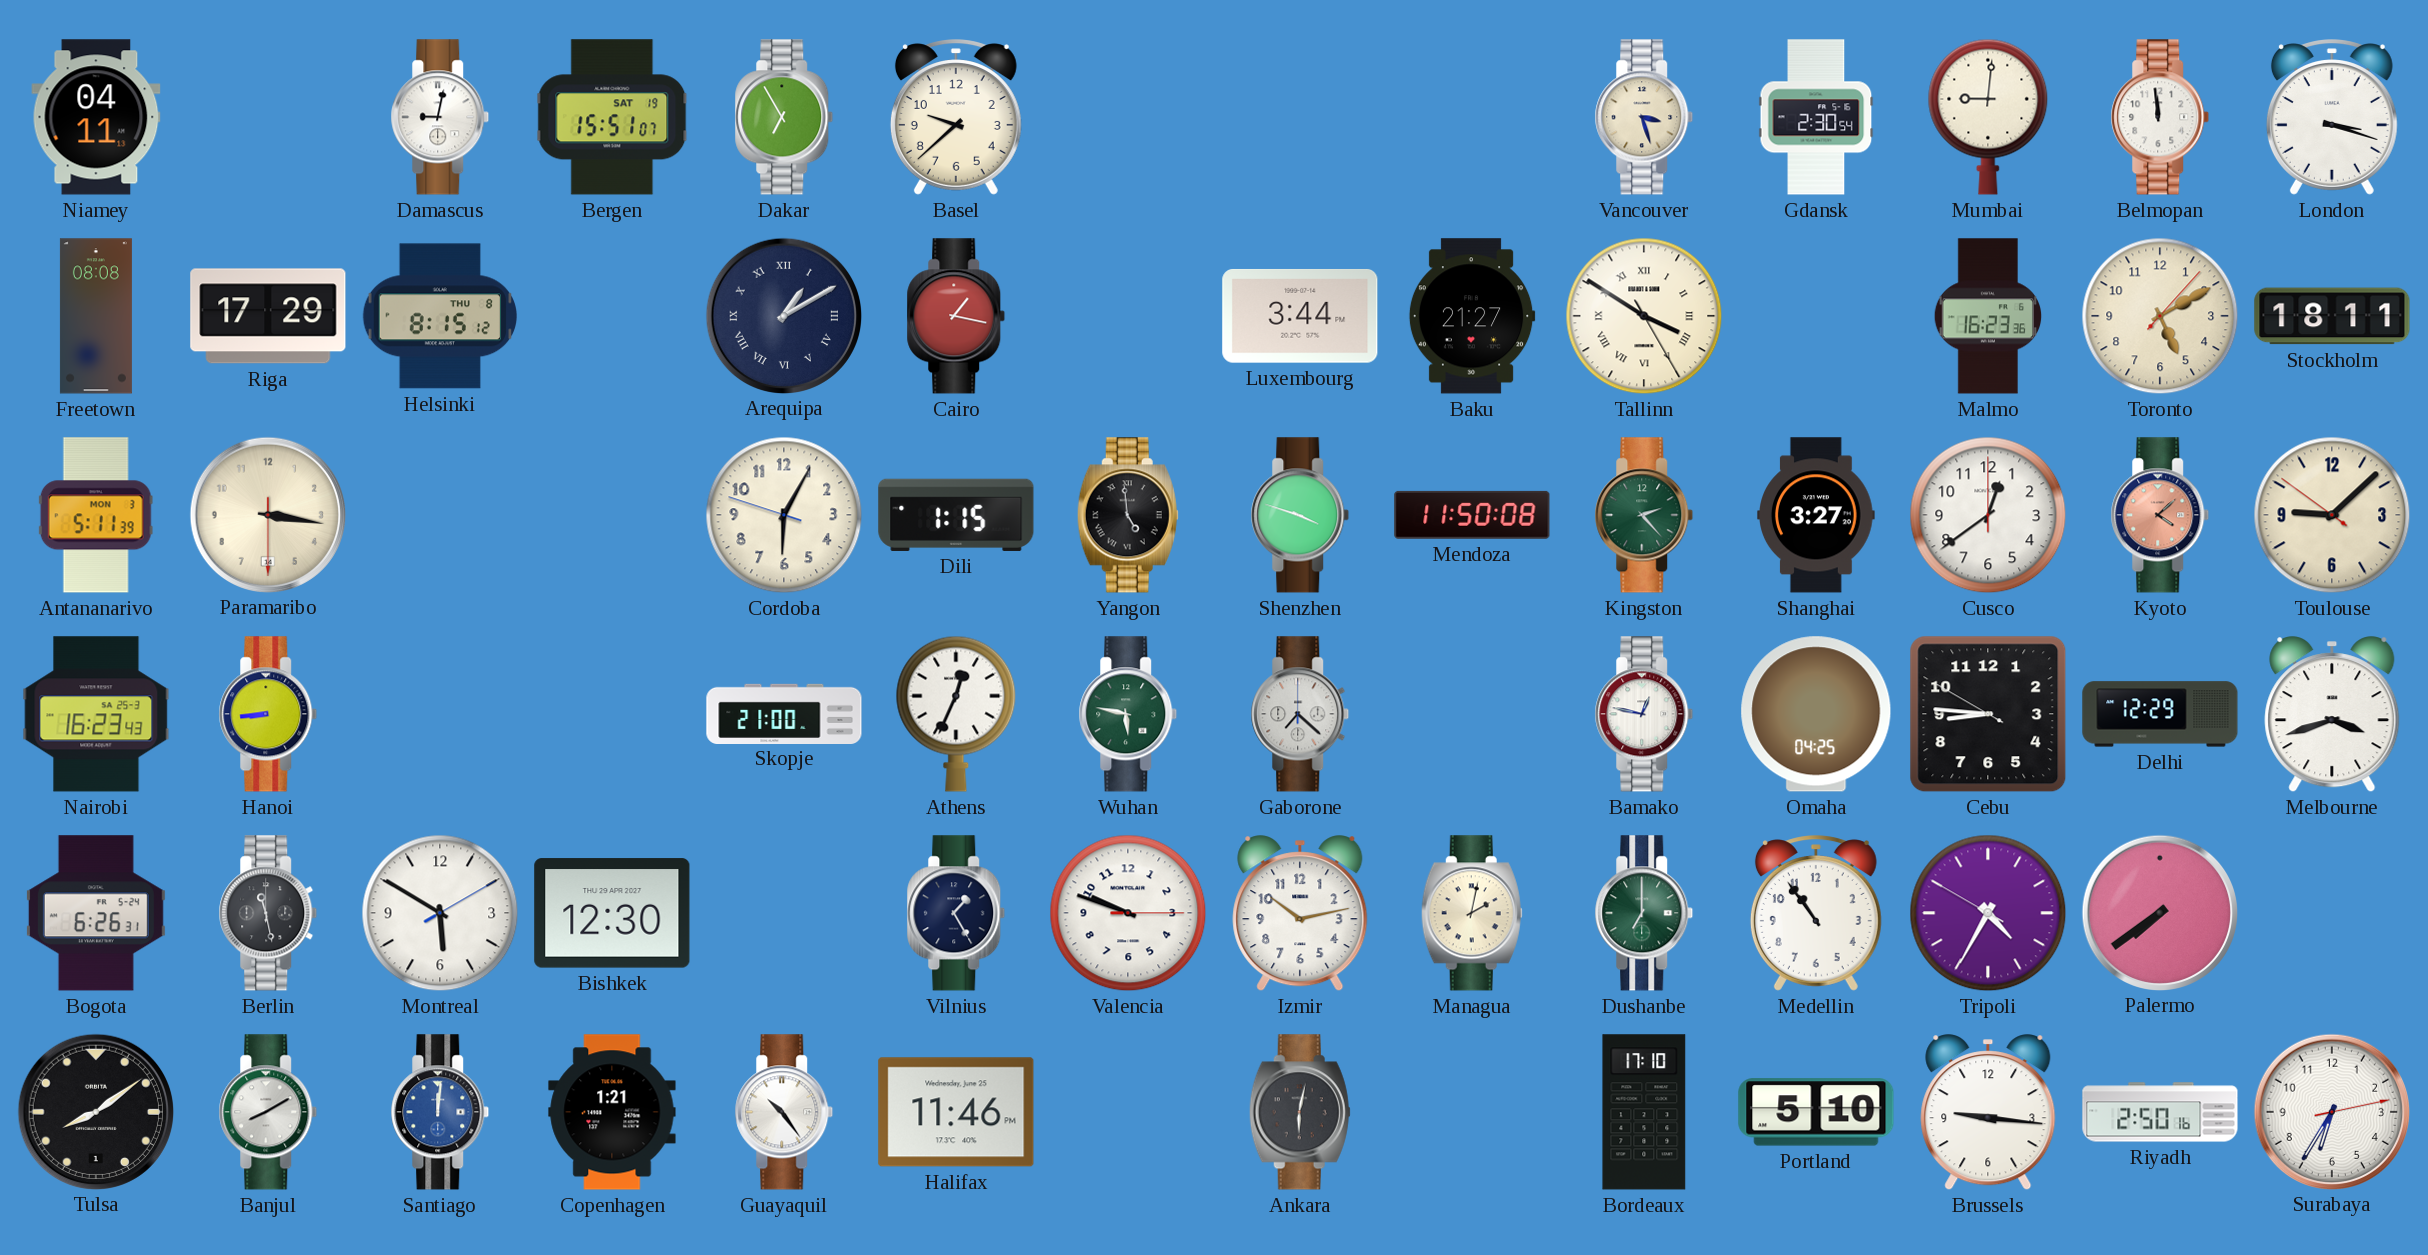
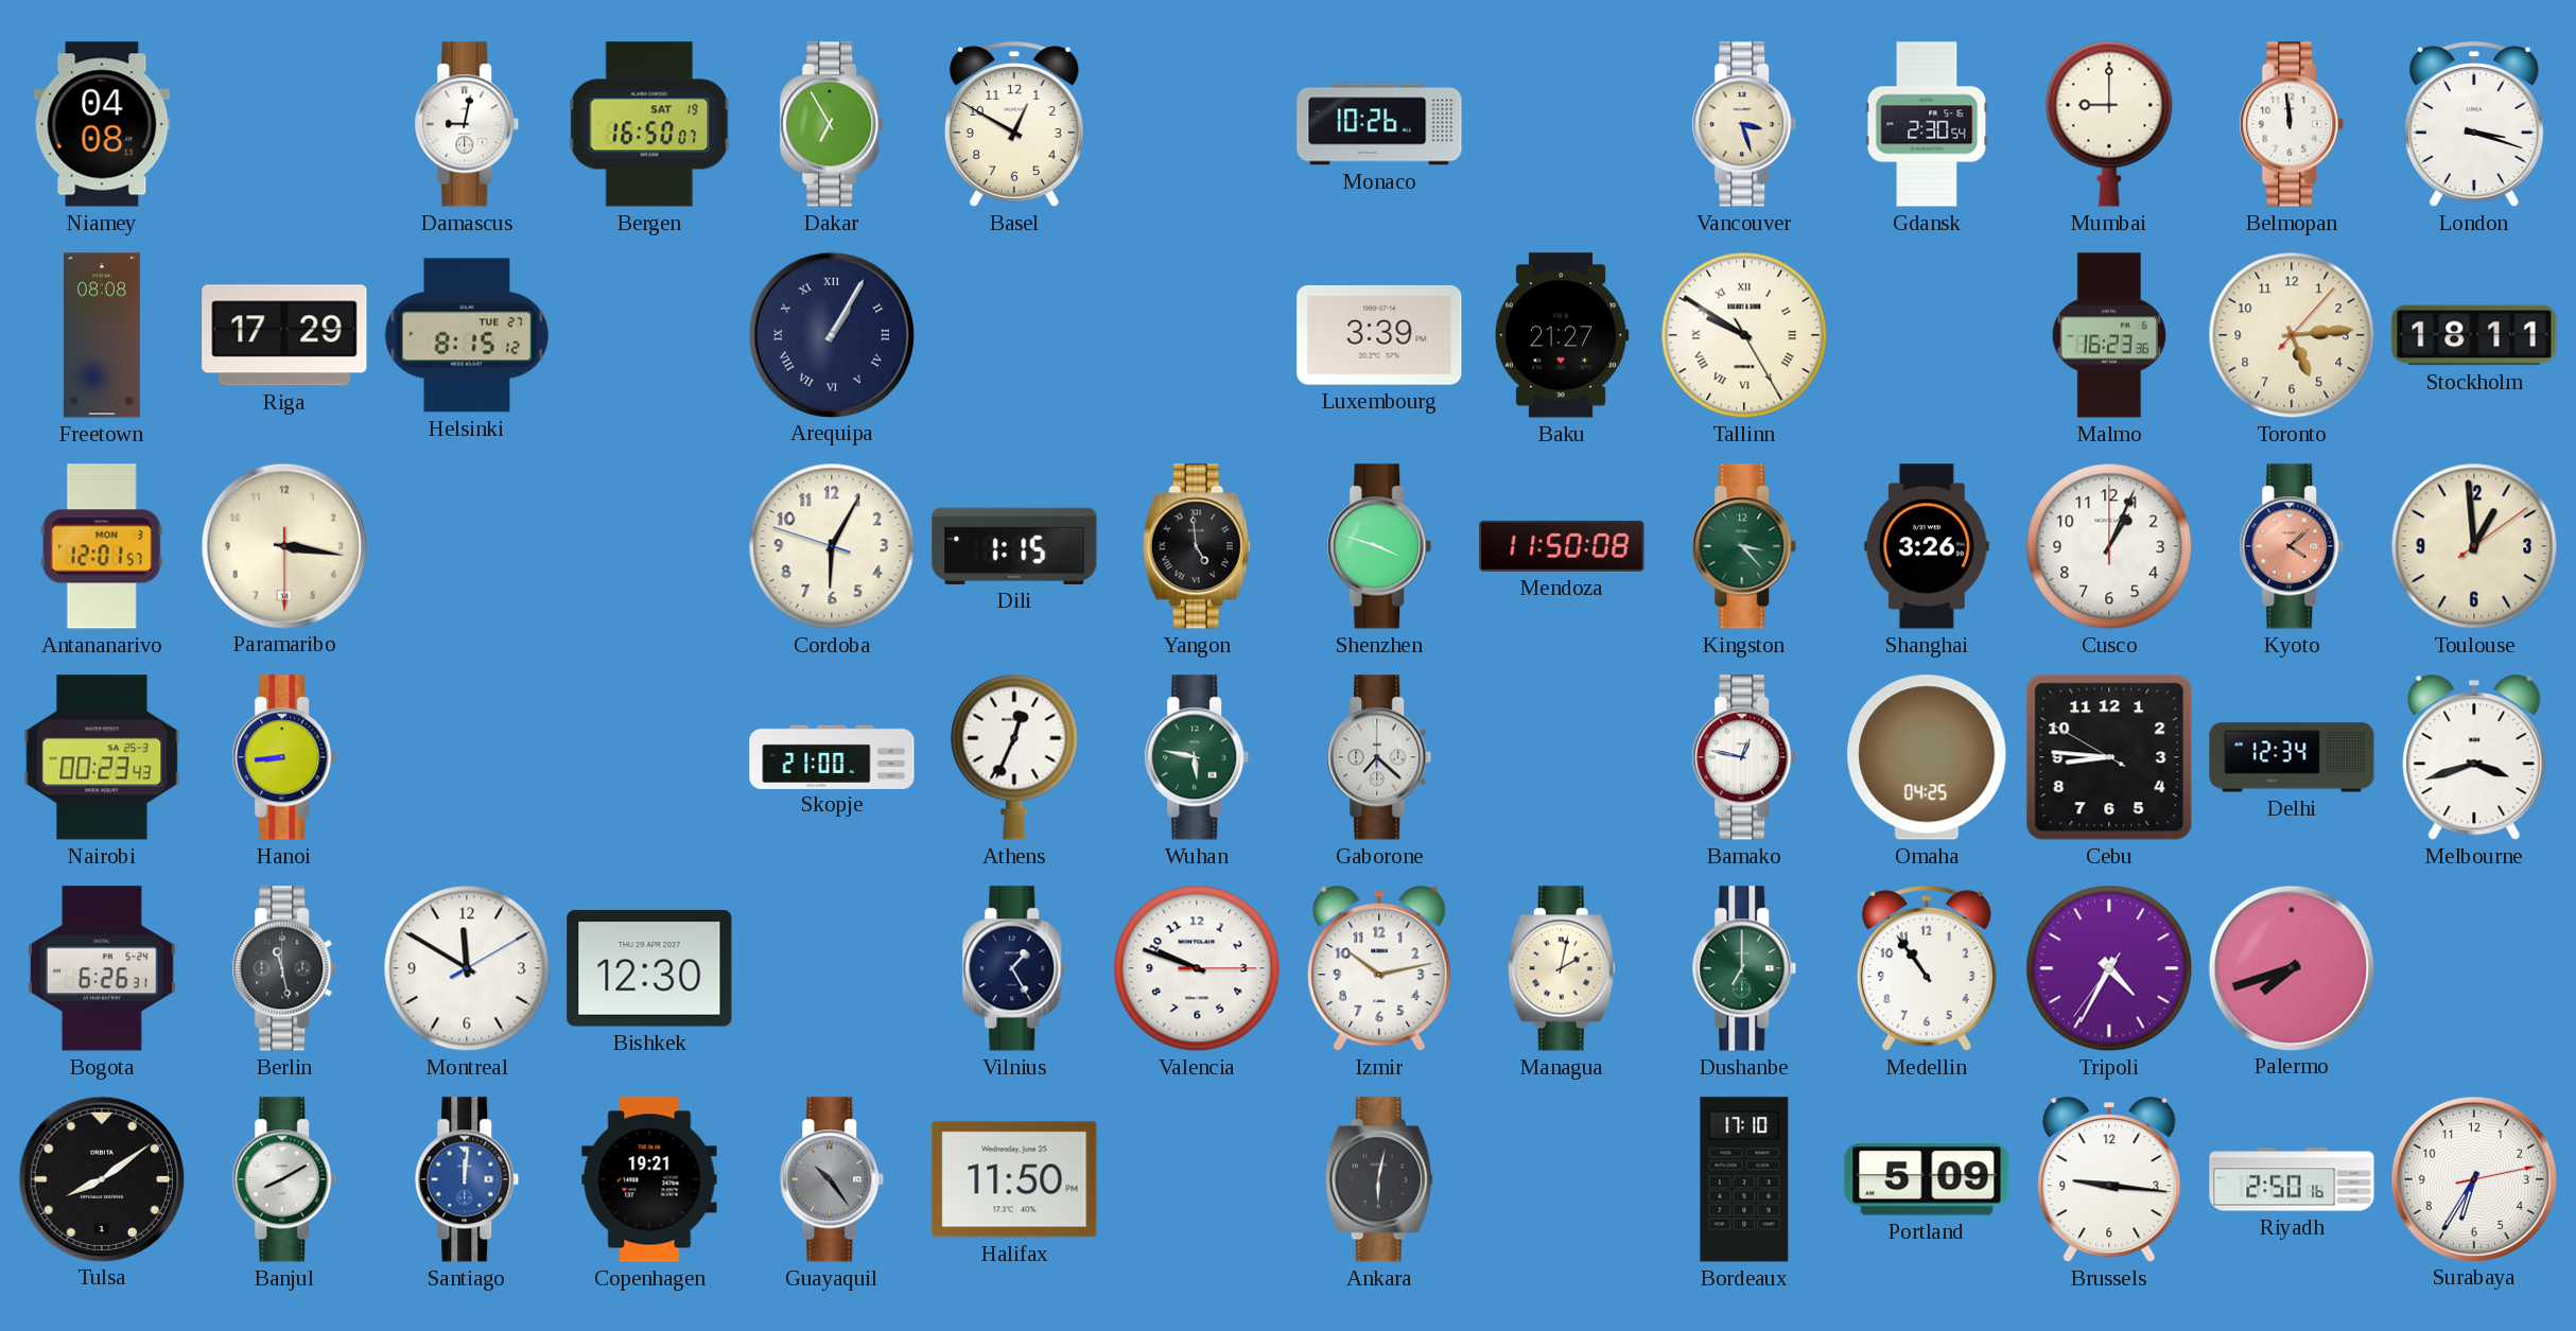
Niamey: 04:11 -> 04:08
Bergen: 15:51 -> 16:50
Basel: 9:38 -> 12:50
Monaco: none -> 10:26
Mumbai: 9:01 -> 9:00
Helsinki date: THU 8 -> TUE 27
Arequipa: 1:10 -> 1:05
Cairo: 1:17 -> none
Luxembourg: 3:44 -> 3:39
Tallinn: 3:50 -> 9:50
Toronto: 5:10 -> 5:14
Antananarivo: 5:11 -> 12:01
Kingston: 2:23 -> 3:23
Shanghai: 3:27 -> 3:26
Cusco: 12:39 -> 1:04
Toulouse: 9:07 -> 12:59
Nairobi: 16:23 -> 00:23
Delhi: 12:29 -> 12:34
Montreal: 5:50 -> 11:50
Tripoli: 4:34:50 -> 4:34:36
Palermo: 7:39 -> 7:42
Copenhagen: 1:21 -> 19:21
Guayaquil dial: white -> grey
Halifax: 11:46 -> 11:50
Portland: 5:10 -> 5:09
